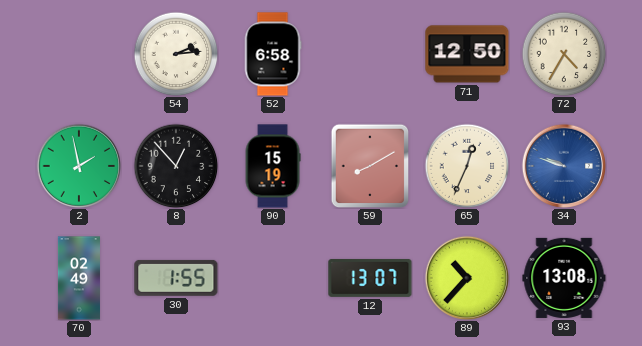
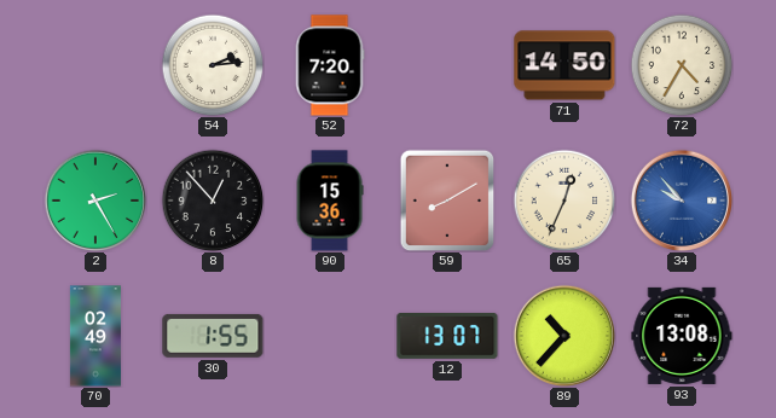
52: 6:58 -> 7:20
71: 12:50 -> 14:50
2: 1:58 -> 2:25
90: 15:19 -> 15:36
34: 9:48 -> 9:53
